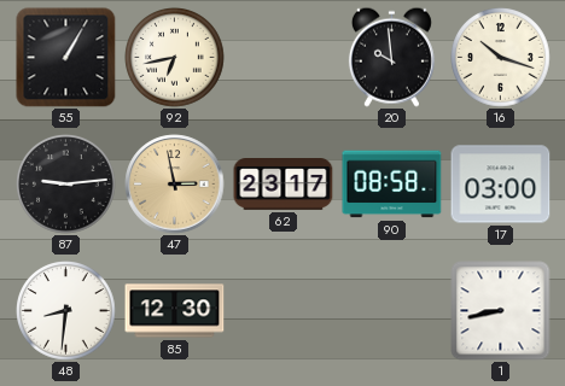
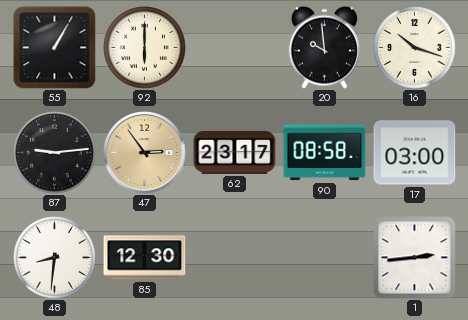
92: 6:43 -> 6:00
47: 2:58 -> 2:54
1: 8:43 -> 2:44
